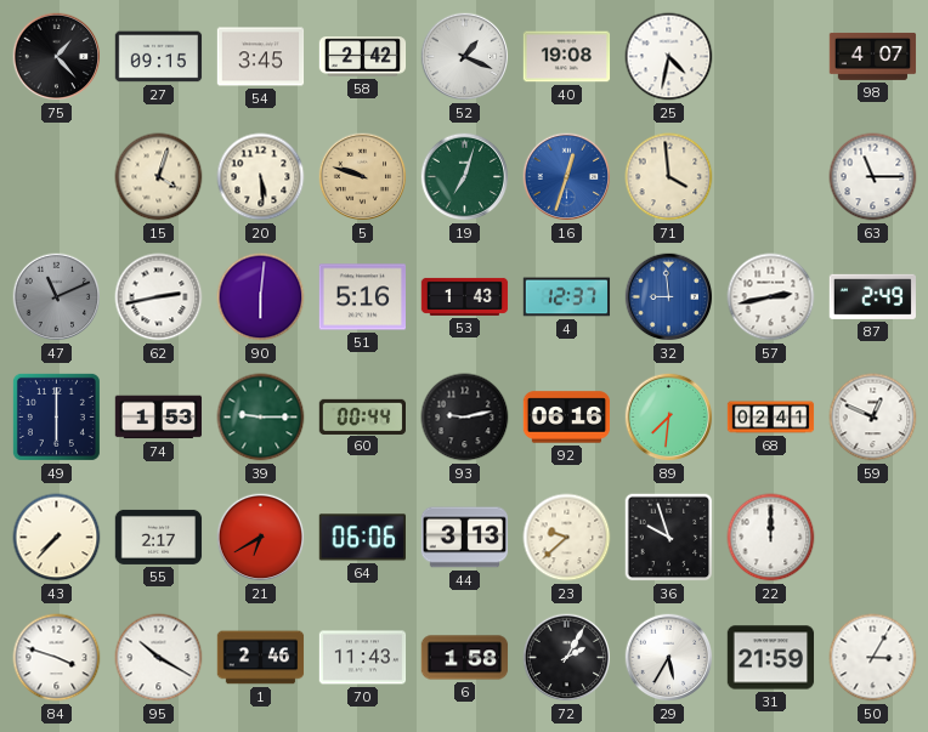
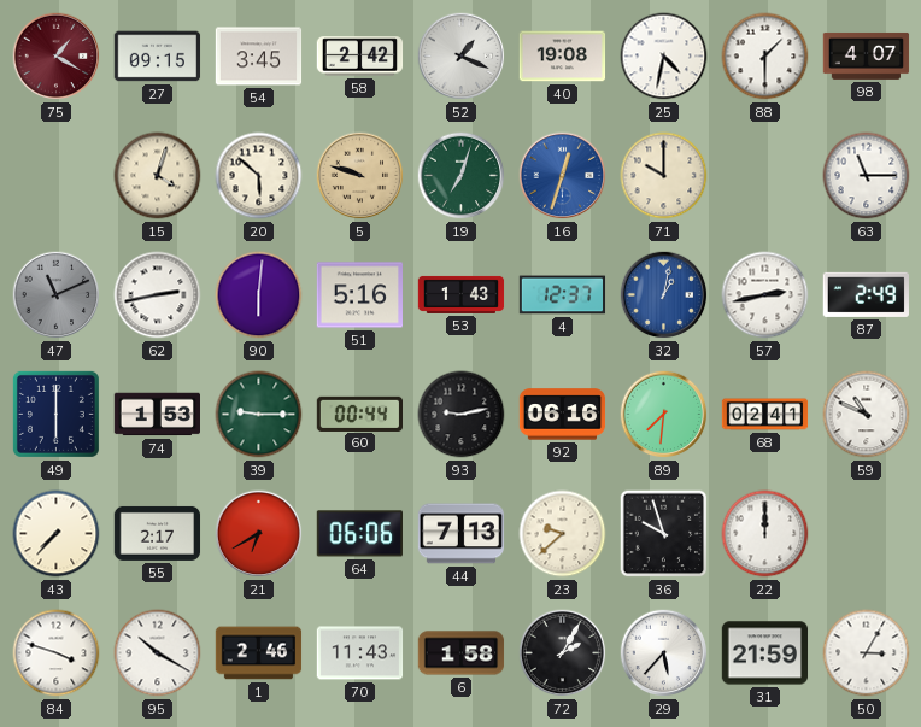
75: 1:23 -> 1:20
75 dial: black -> burgundy
88: none -> 1:30
20: 5:29 -> 5:52
71: 3:59 -> 10:00
32: 8:59 -> 1:02
59: 12:49 -> 10:49
44: 3:13 -> 7:13
29: 5:35 -> 5:37
